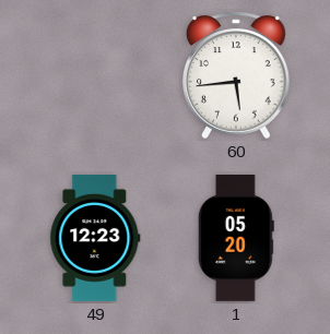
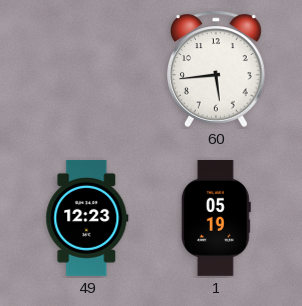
1: 05:20 -> 05:19
